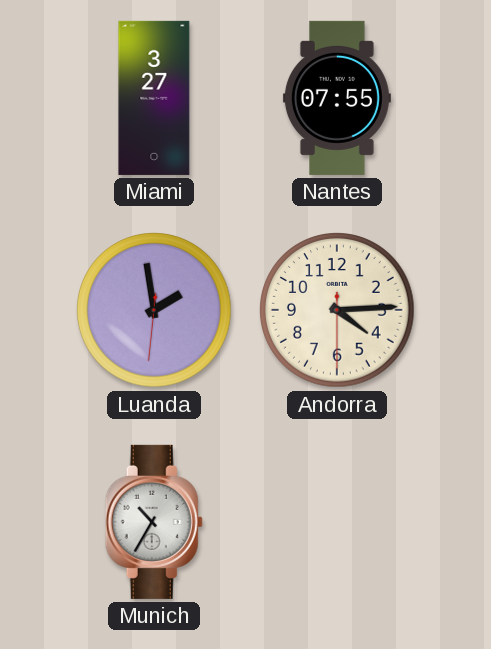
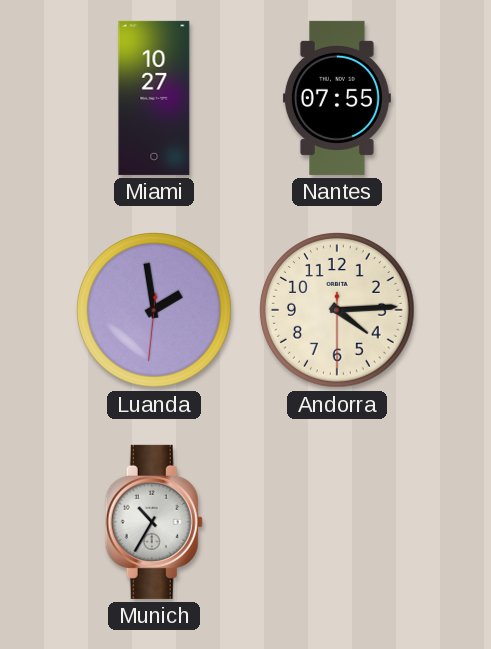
Miami: 3:27 -> 10:27
